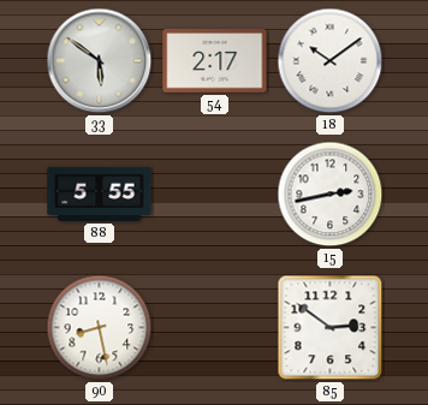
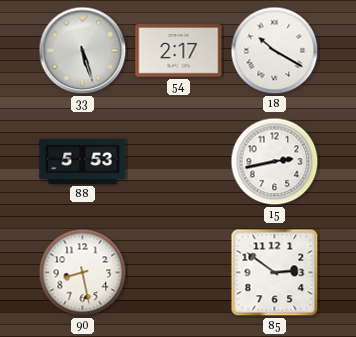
33: 5:51 -> 5:27
18: 10:09 -> 10:20
88: 5:55 -> 5:53
